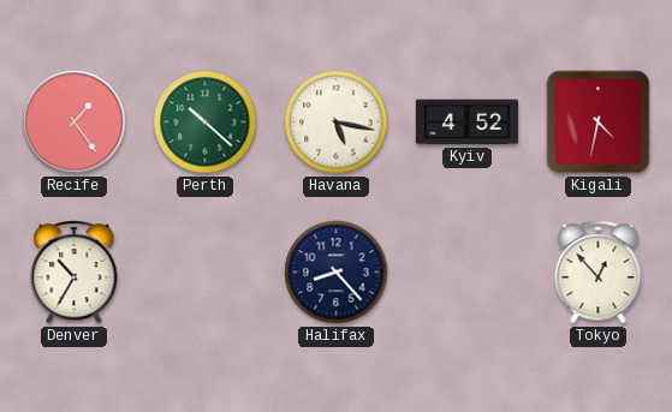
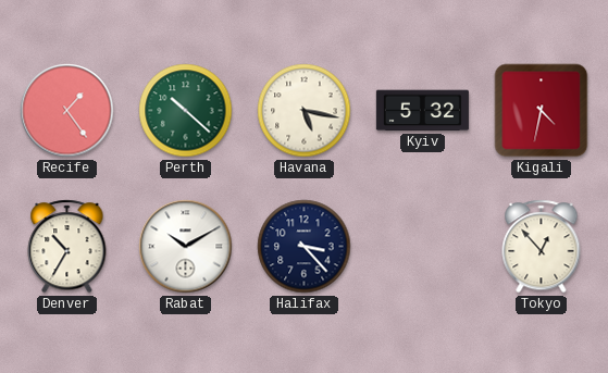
Kyiv: 4:52 -> 5:32
Rabat: none -> 10:10
Halifax: 8:23 -> 3:23
